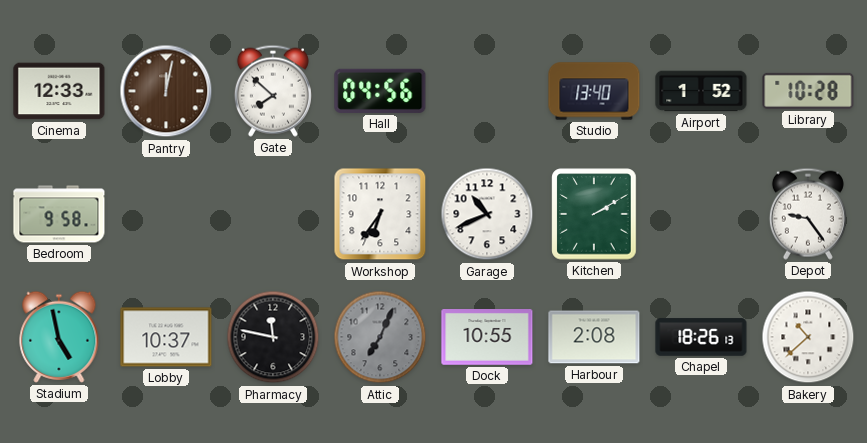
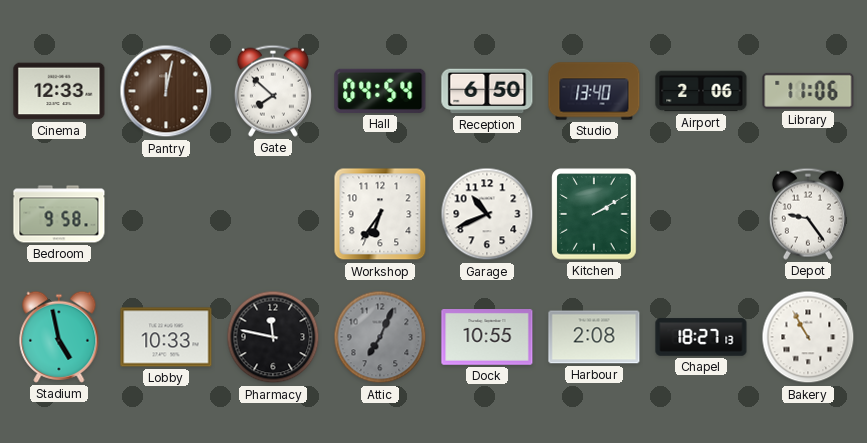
Hall: 04:56 -> 04:54
Reception: none -> 6:50
Airport: 1:52 -> 2:06
Library: 10:28 -> 11:06
Lobby: 10:37 -> 10:33
Chapel: 18:26 -> 18:27
Bakery: 10:38 -> 10:55
